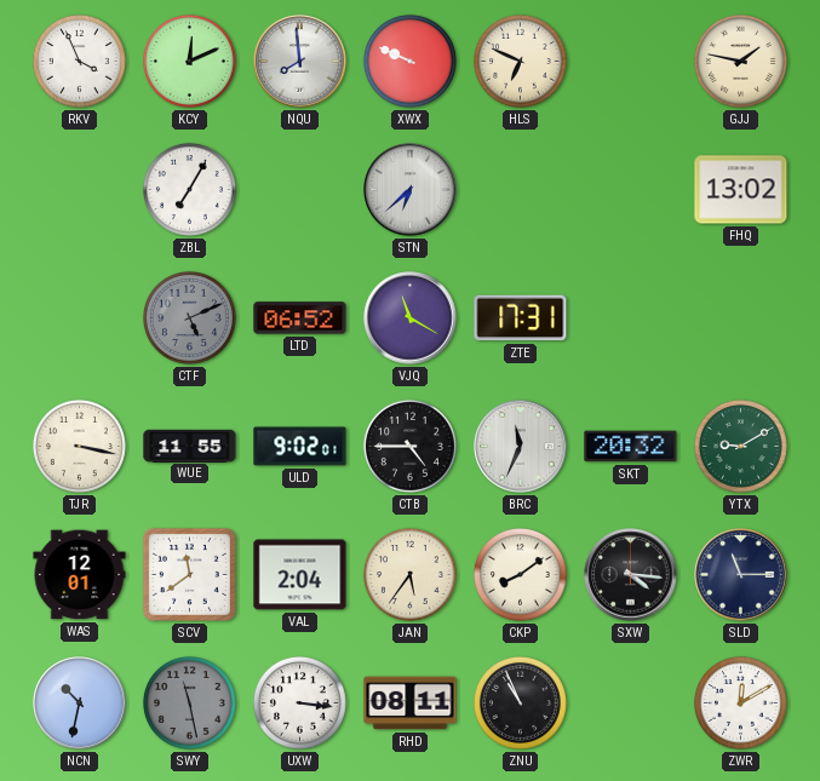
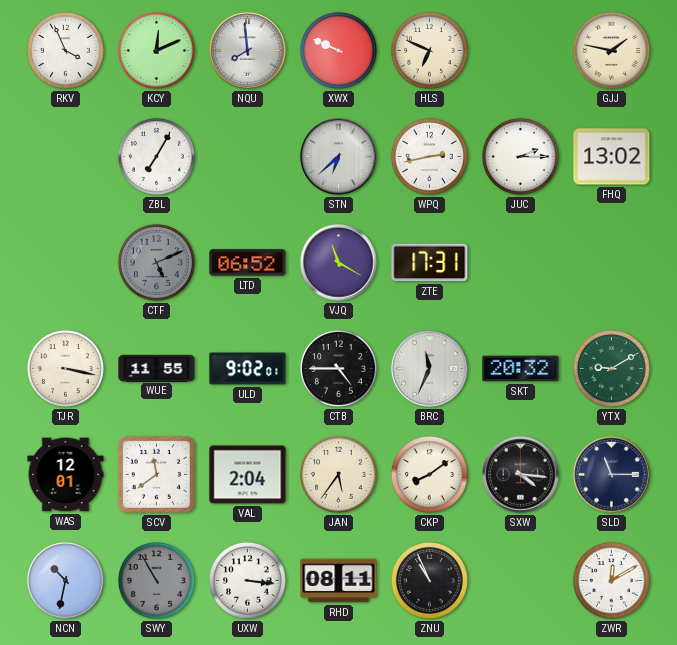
WPQ: none -> 2:43
JUC: none -> 2:15
SWY: 11:28 -> 10:55
